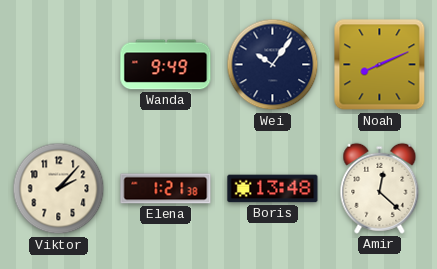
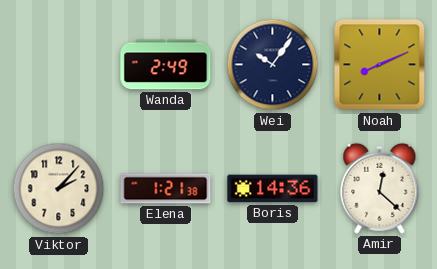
Wanda: 9:49 -> 2:49
Boris: 13:48 -> 14:36
